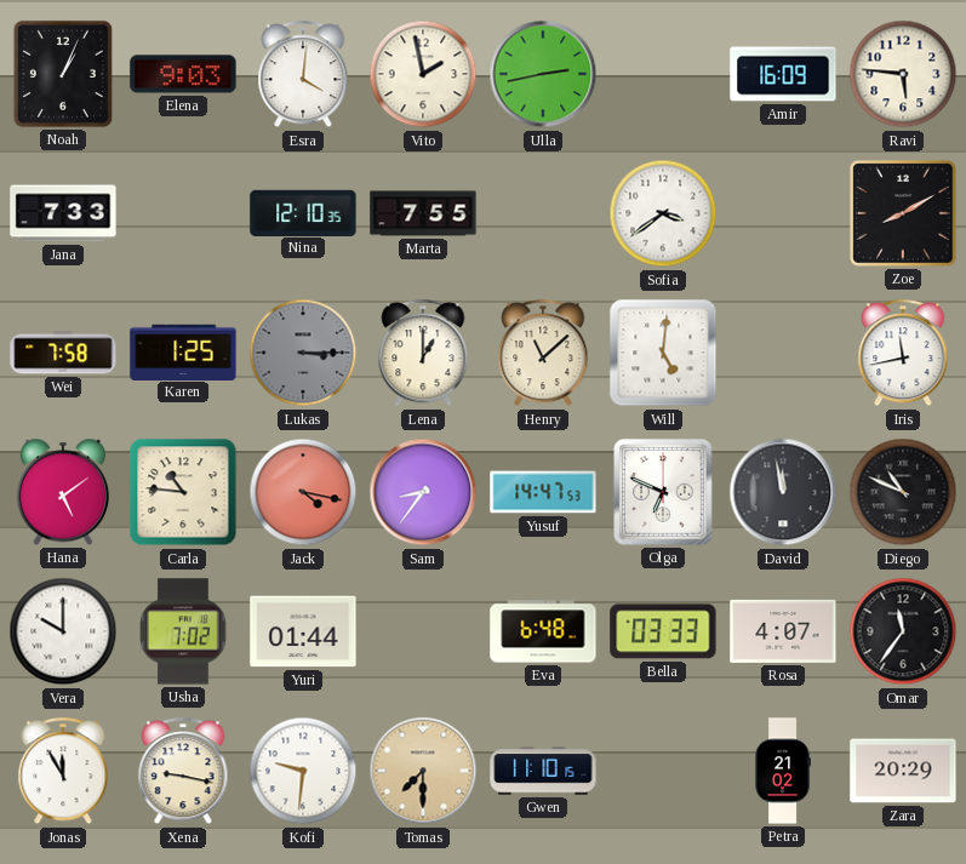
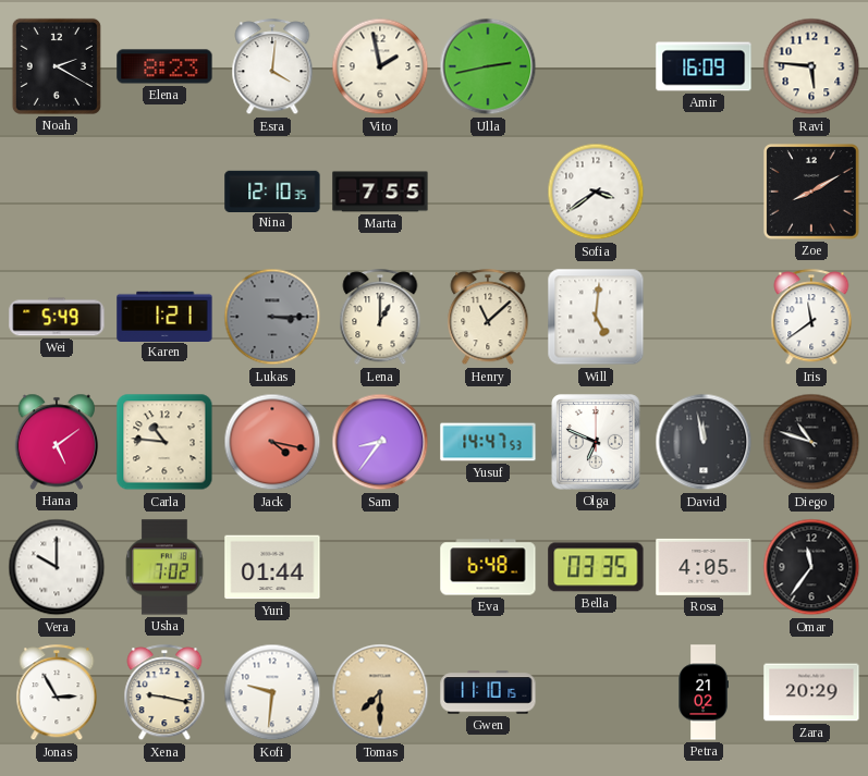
Noah: 1:04 -> 2:20
Elena: 9:03 -> 8:23
Jana: 7:33 -> none
Wei: 7:58 -> 5:49
Karen: 1:25 -> 1:21
Iris: 11:43 -> 11:39
Diego: 10:49 -> 10:48
Bella: 03:33 -> 03:35
Rosa: 4:07 -> 4:05
Jonas: 11:55 -> 2:55
